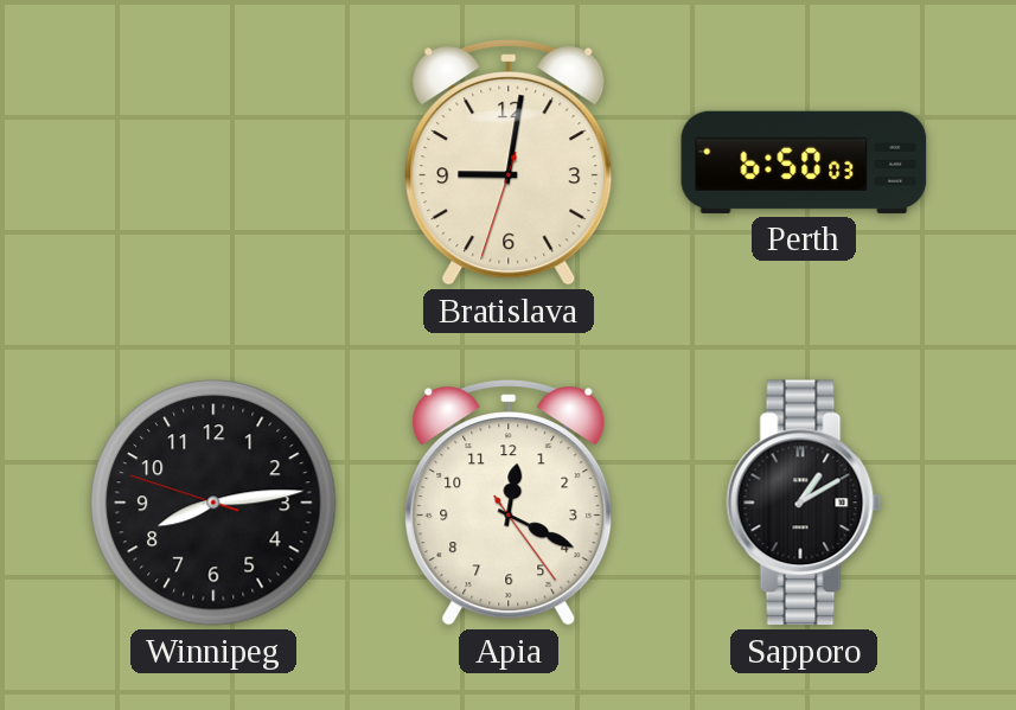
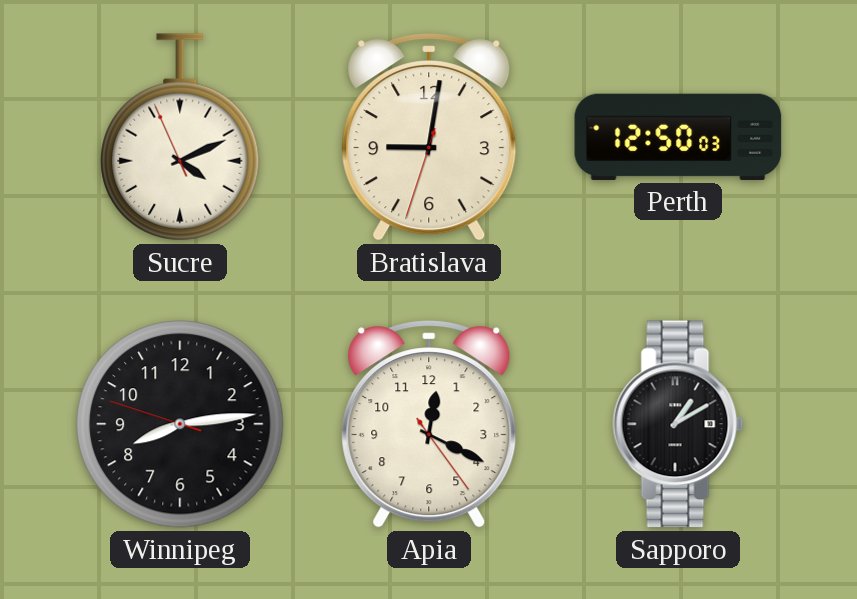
Sucre: none -> 4:10
Perth: 6:50 -> 12:50
